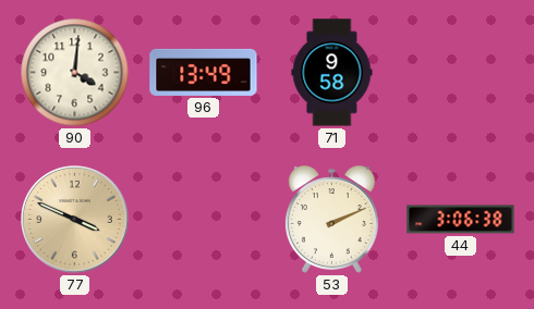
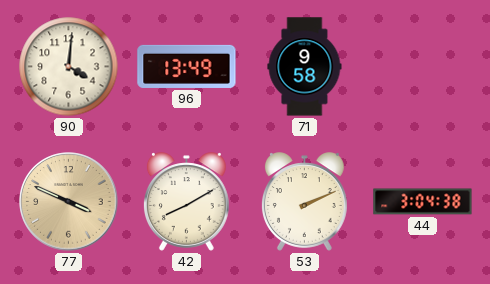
42: none -> 8:10
44: 3:06 -> 3:04
